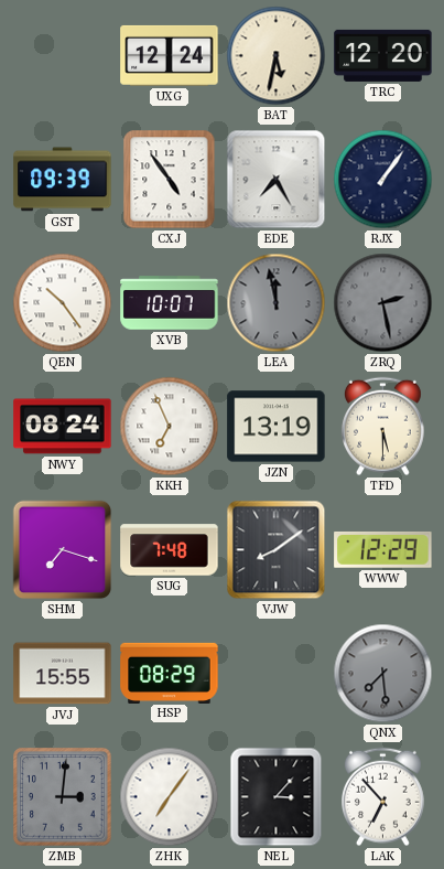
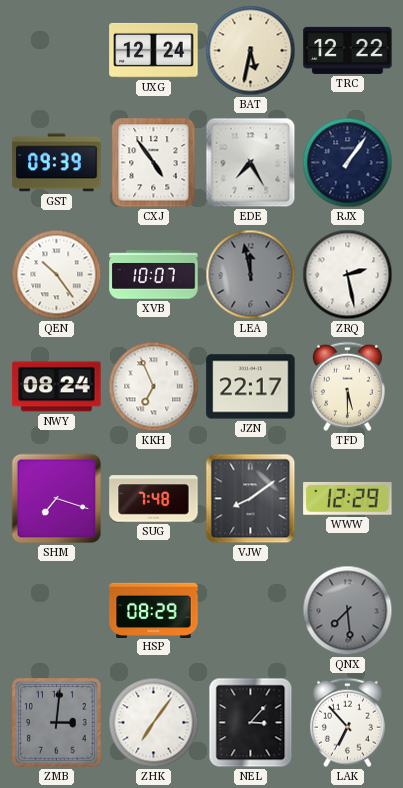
TRC: 12:20 -> 12:22
ZRQ dial: grey -> white
JZN: 13:19 -> 22:17
JVJ: 15:55 -> none
